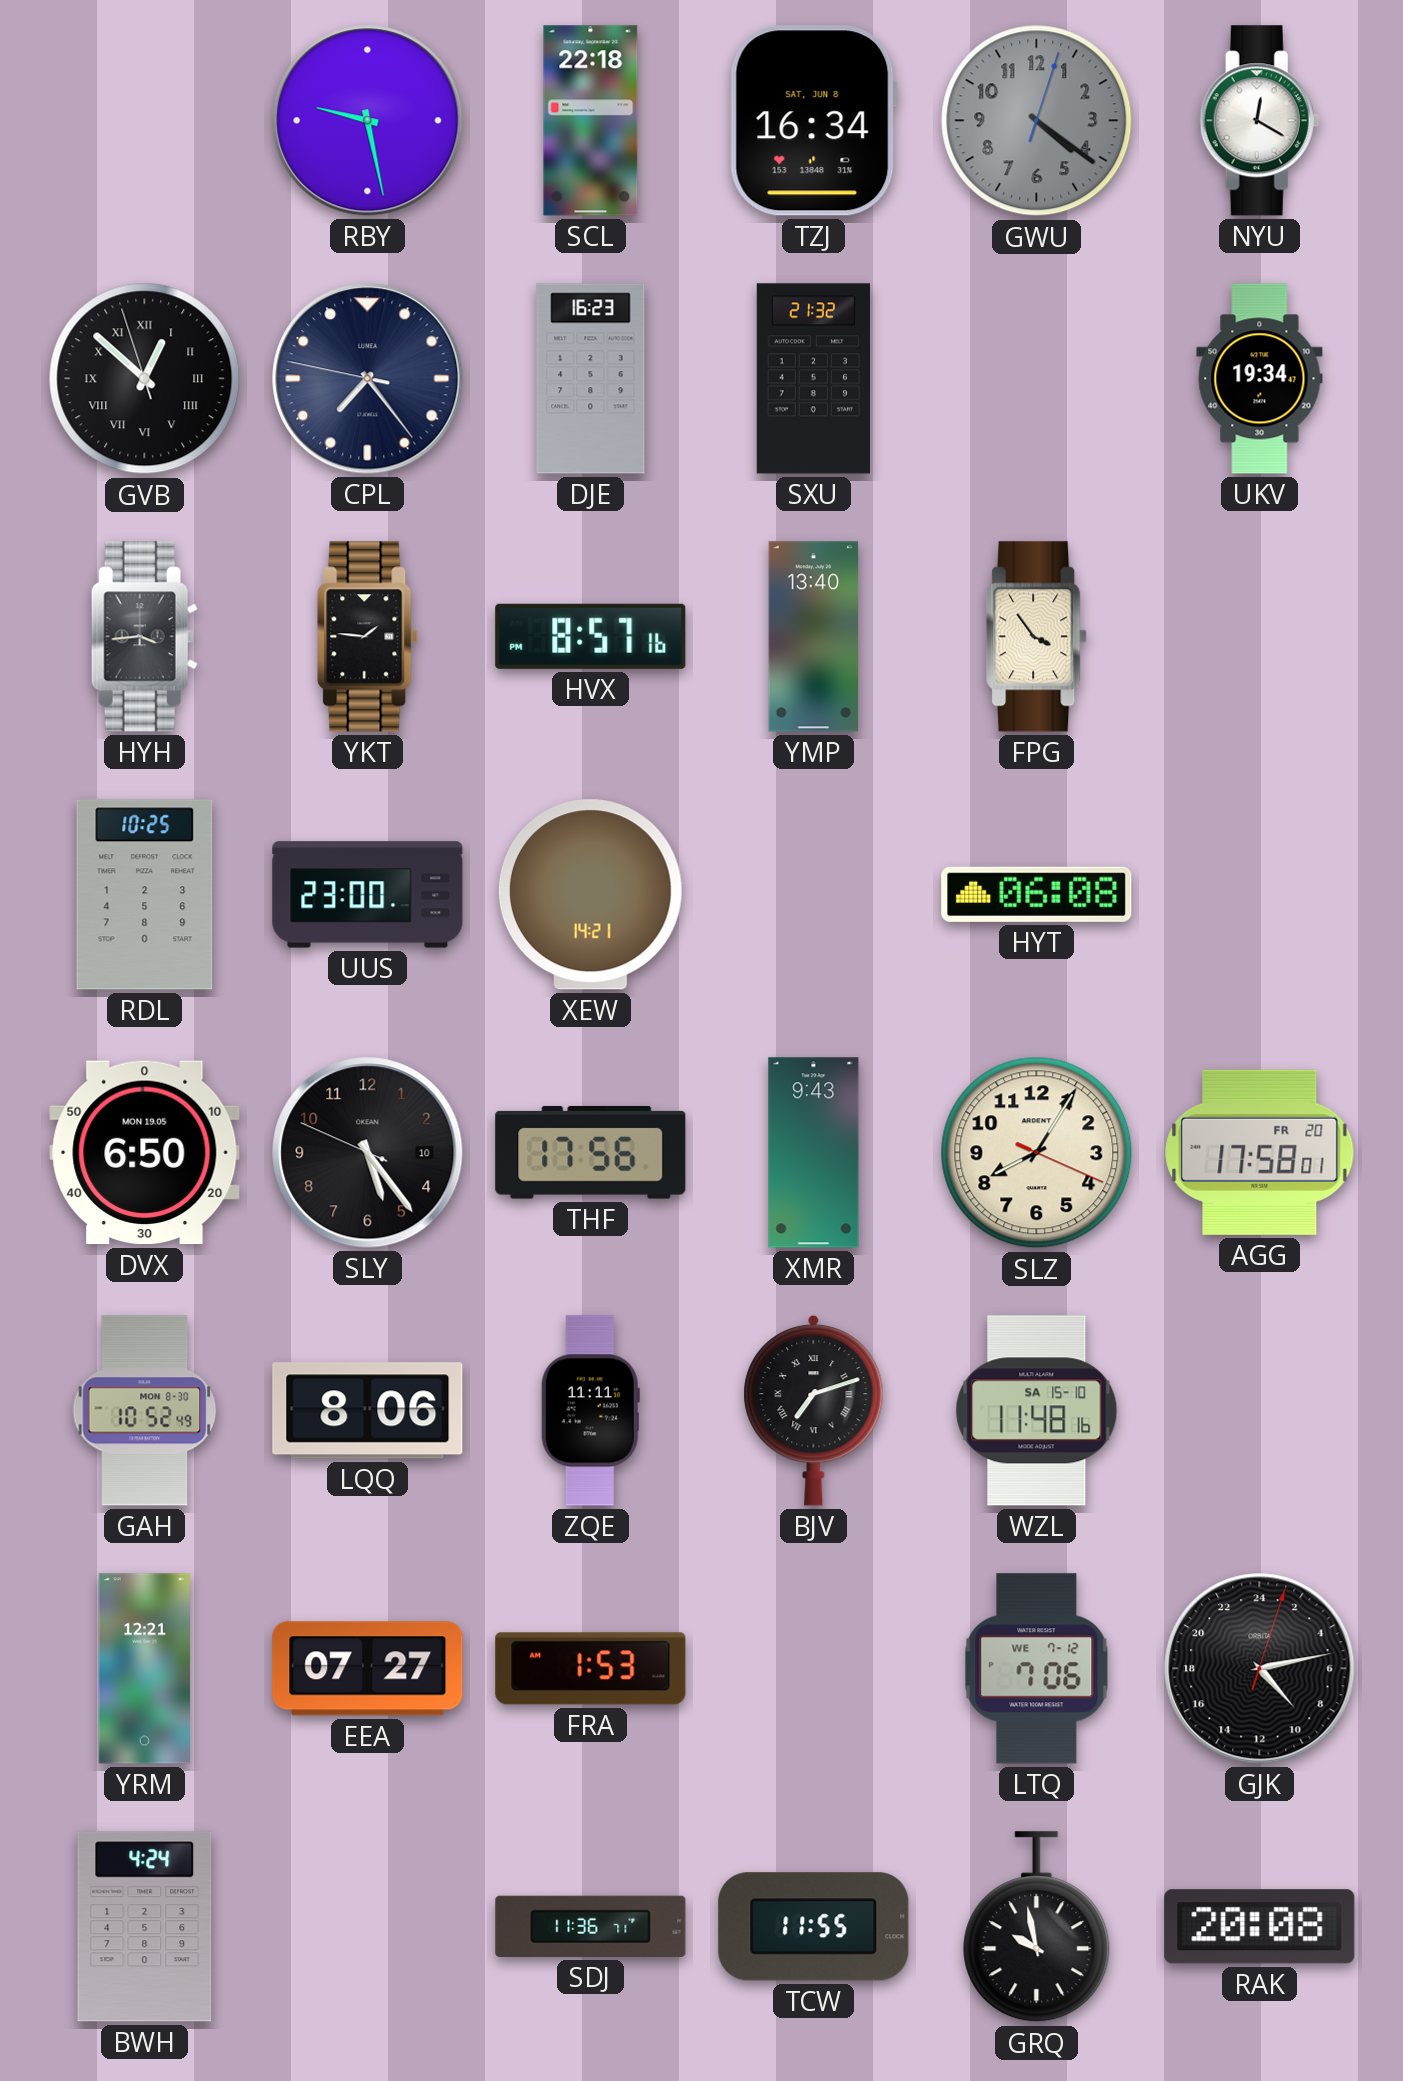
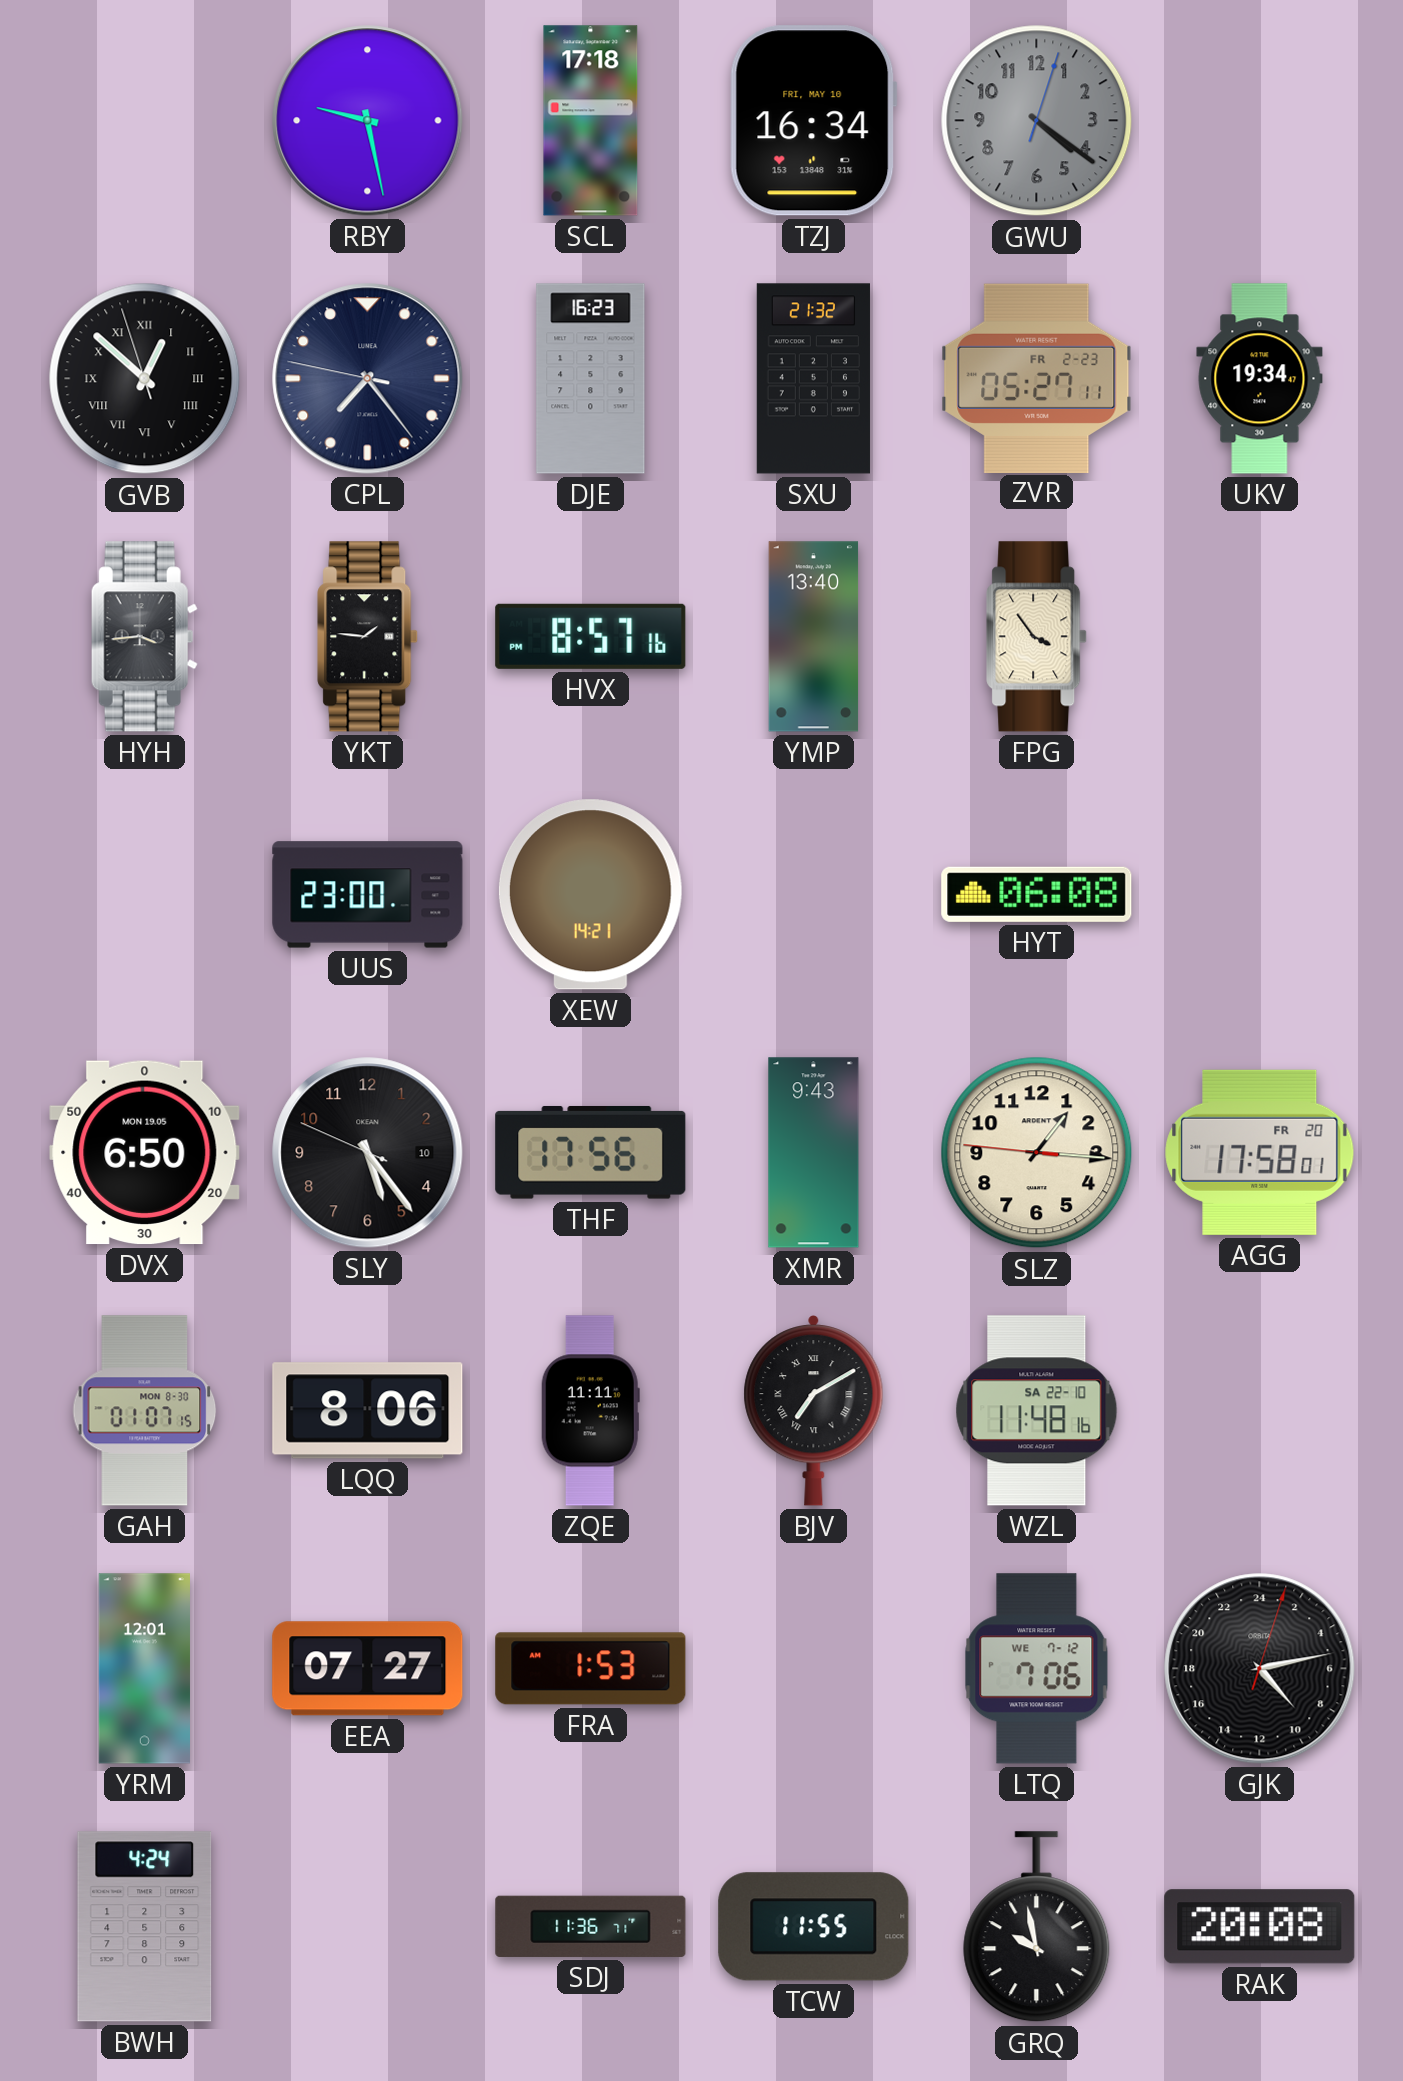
SCL: 22:18 -> 17:18
TZJ date: SAT, JUN 8 -> FRI, MAY 10
NYU: 12:20 -> none
ZVR: none -> 05:27
RDL: 10:25 -> none
SLZ: 8:05 -> 1:15
GAH: 10:52 -> 01:07
BJV: 7:12 -> 7:10
WZL date: SA 15-10 -> SA 22-10
YRM: 12:21 -> 12:01
